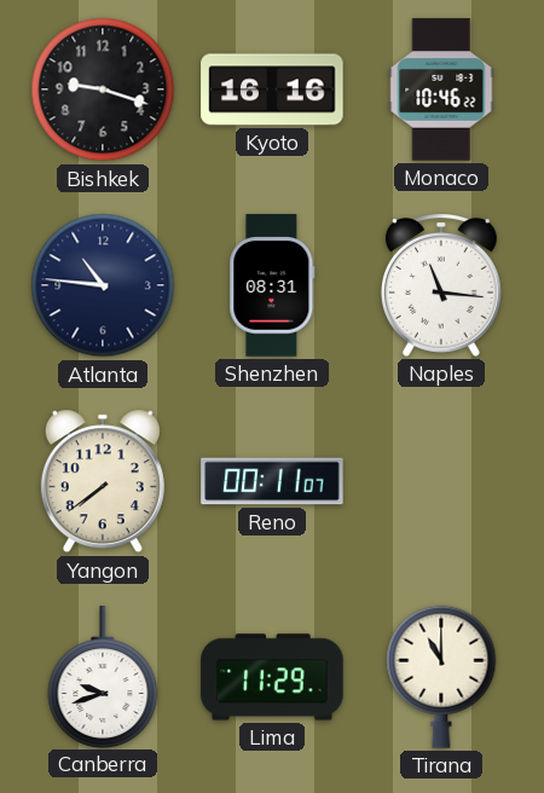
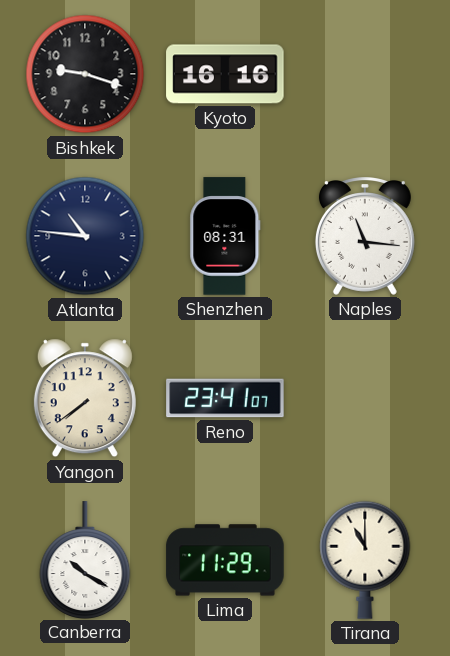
Monaco: 10:46 -> none
Reno: 00:11 -> 23:41
Canberra: 9:42 -> 10:20
